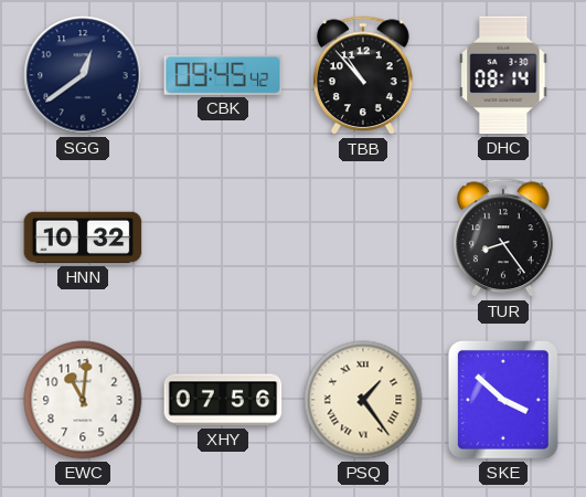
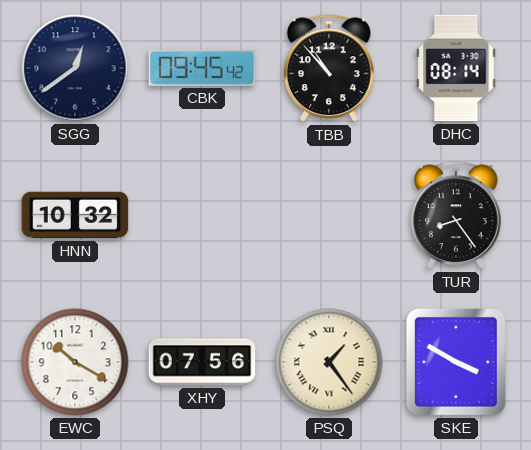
EWC: 11:01 -> 10:20
SKE: 3:52 -> 3:50
